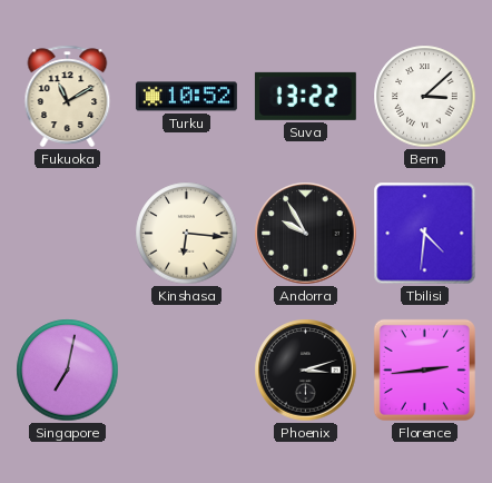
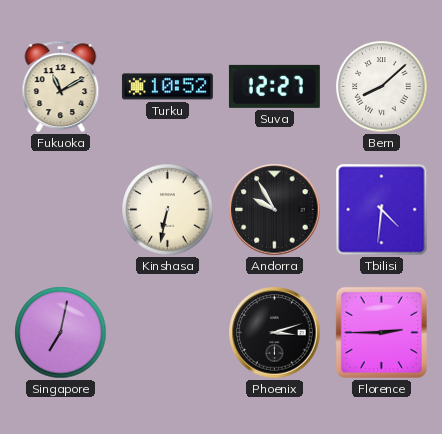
Suva: 13:22 -> 12:27
Bern: 3:08 -> 8:08
Kinshasa: 6:16 -> 6:32
Florence: 2:44 -> 2:45
